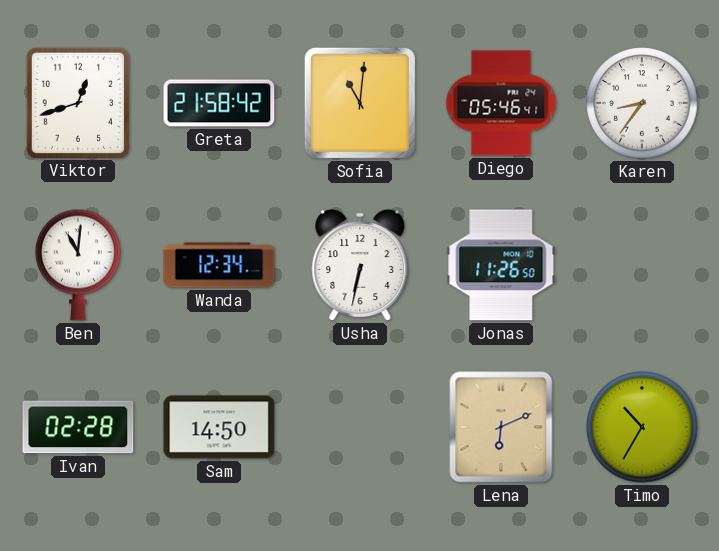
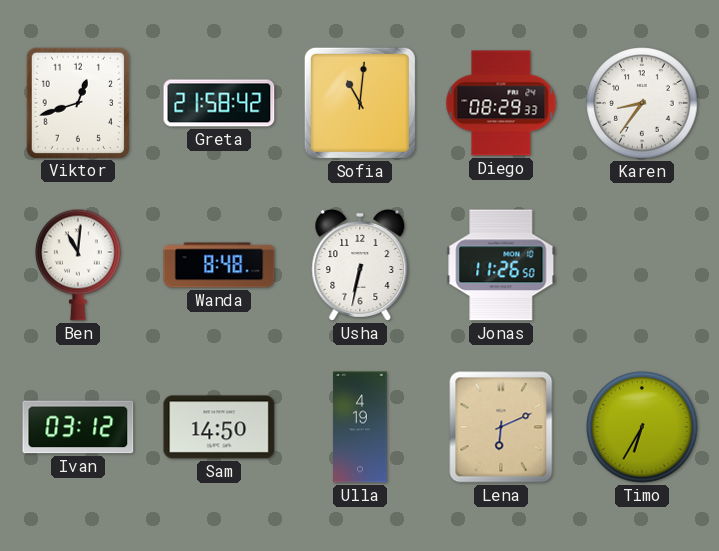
Diego: 05:46 -> 08:29
Wanda: 12:34 -> 8:48
Ivan: 02:28 -> 03:12
Ulla: none -> 4:19
Timo: 10:35 -> 6:35
